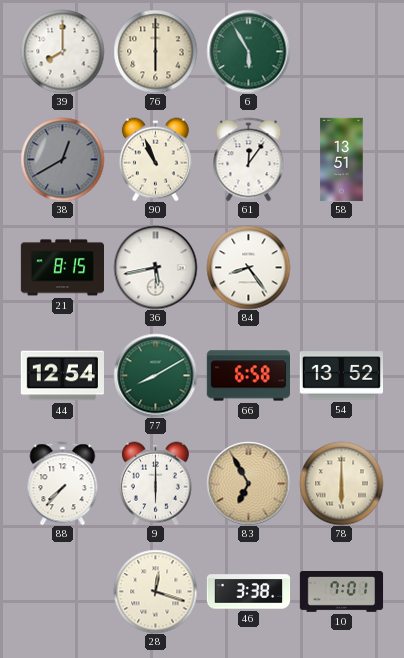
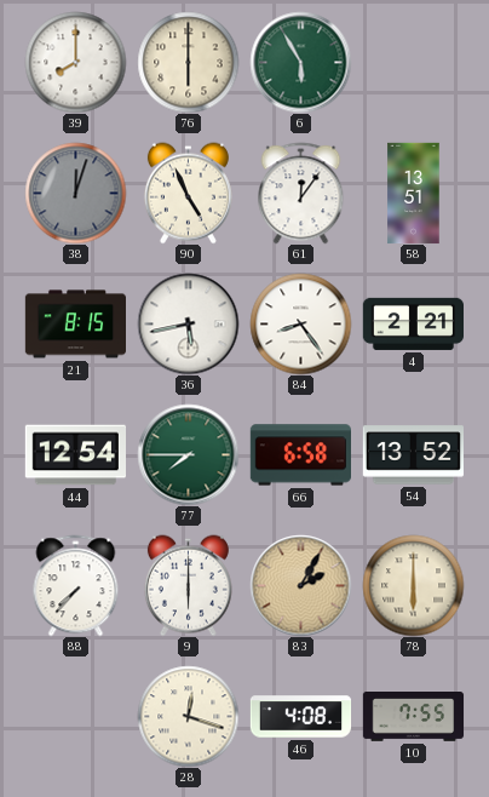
38: 12:40 -> 12:03
90: 10:56 -> 4:56
4: none -> 2:21
77: 8:10 -> 7:45
83: 6:55 -> 2:05
46: 3:38 -> 4:08
10: 7:01 -> 7:55
